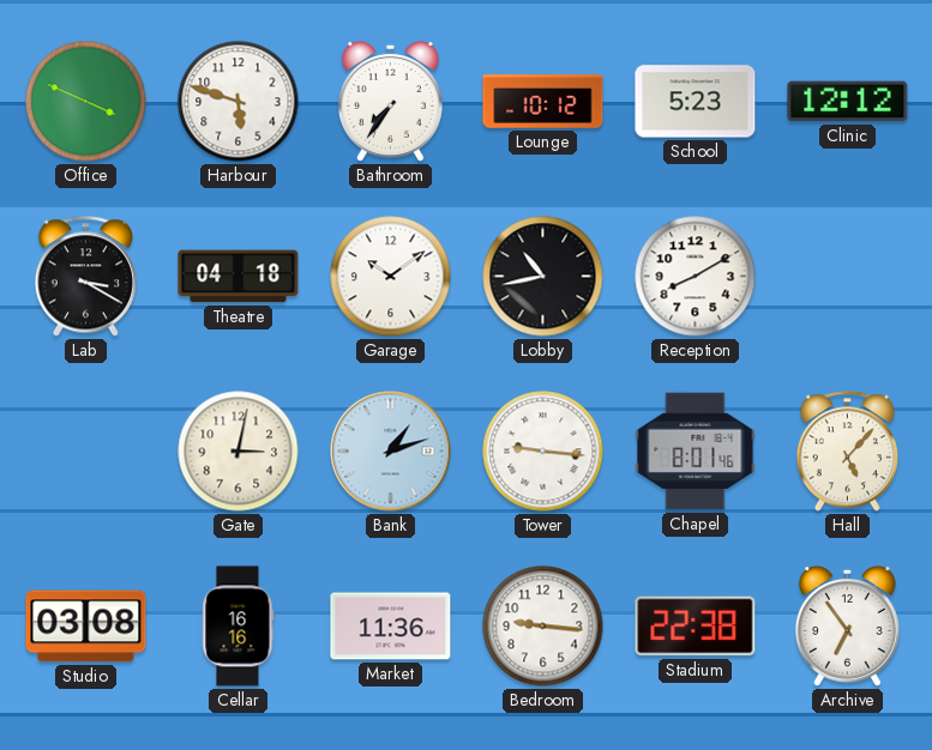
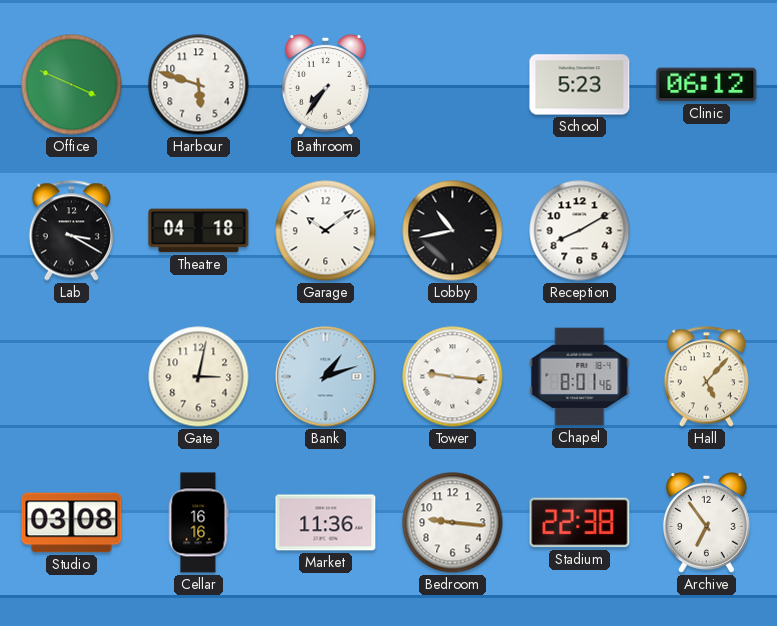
Lounge: 10:12 -> none
Clinic: 12:12 -> 06:12
